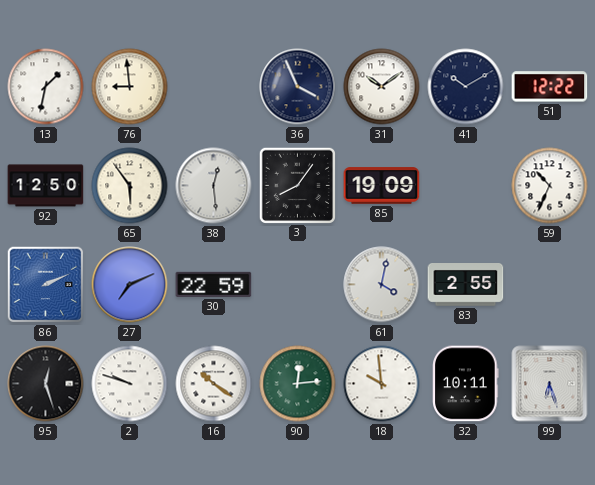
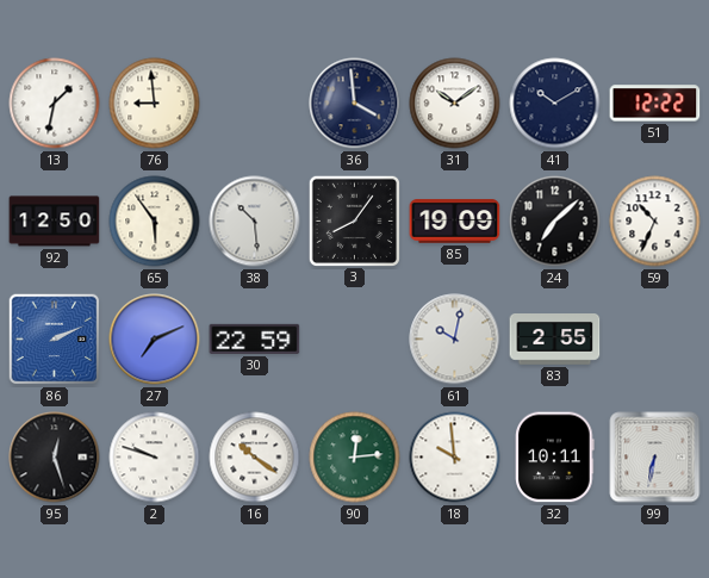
36: 3:56 -> 3:59
38: 12:29 -> 10:29
24: none -> 7:08
61: 4:02 -> 10:02
99: 6:27 -> 6:32
